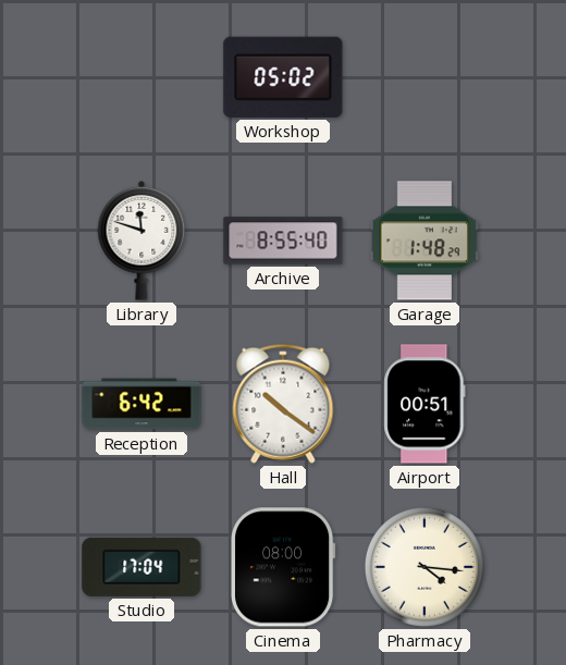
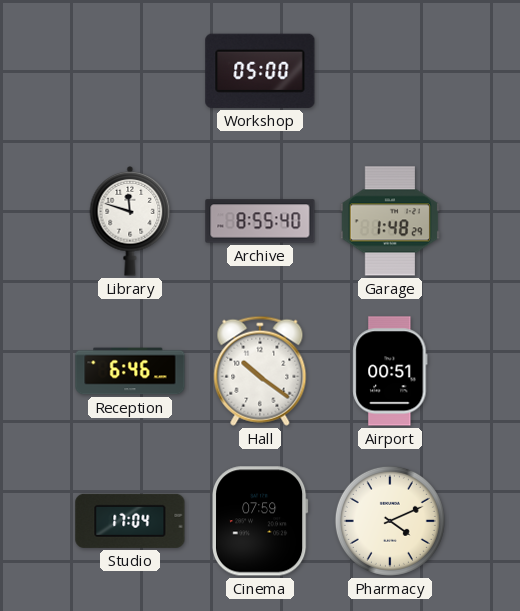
Workshop: 05:02 -> 05:00
Reception: 6:42 -> 6:46
Cinema: 08:00 -> 07:59
Pharmacy: 4:16 -> 4:11
